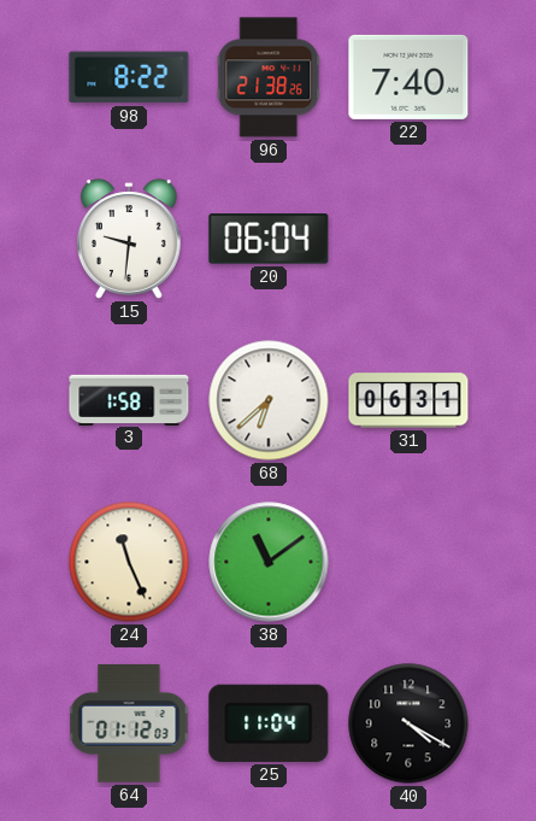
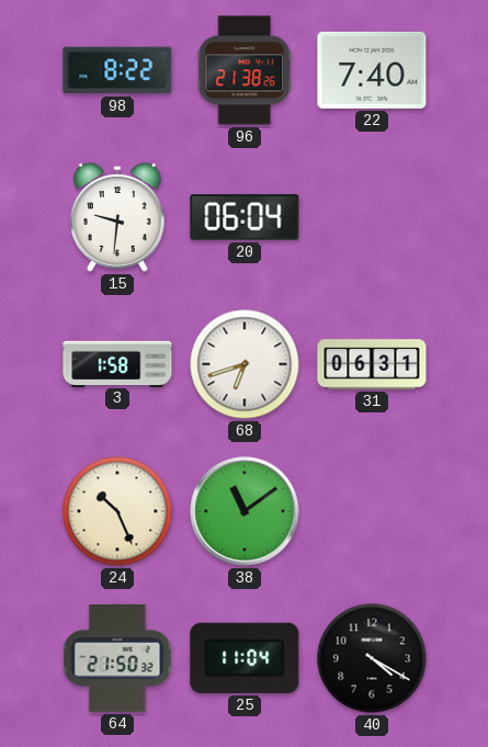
68: 6:38 -> 6:42
24: 11:26 -> 10:26
64: 01:12 -> 21:50
